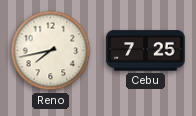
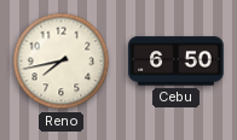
Cebu: 7:25 -> 6:50
